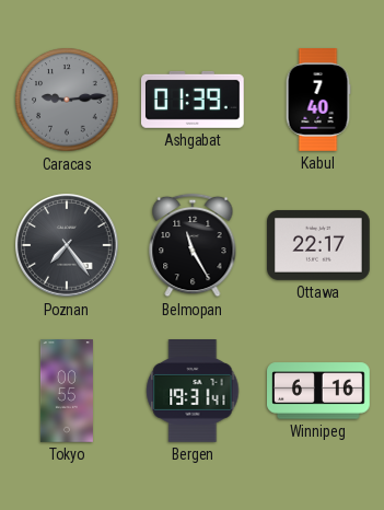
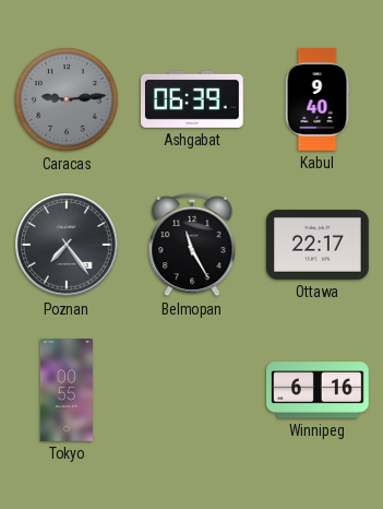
Ashgabat: 01:39 -> 06:39
Kabul: 7:40 -> 9:40
Bergen: 19:31 -> none
